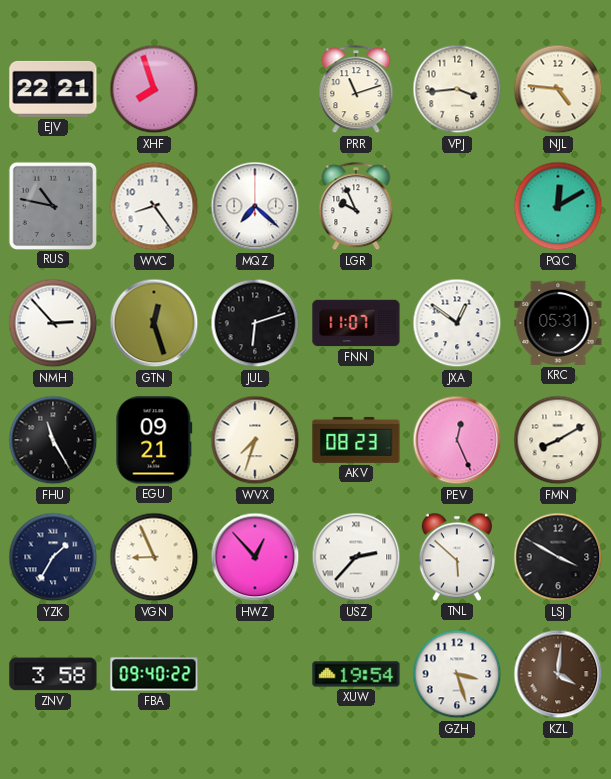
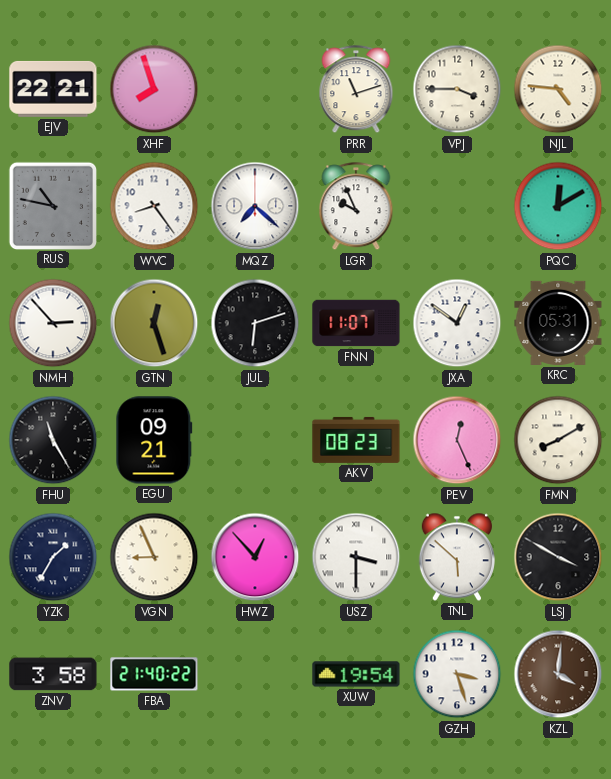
VPJ: 3:44 -> 3:45
WVX: 7:33 -> none
USZ: 2:37 -> 3:30
FBA: 09:40 -> 21:40
